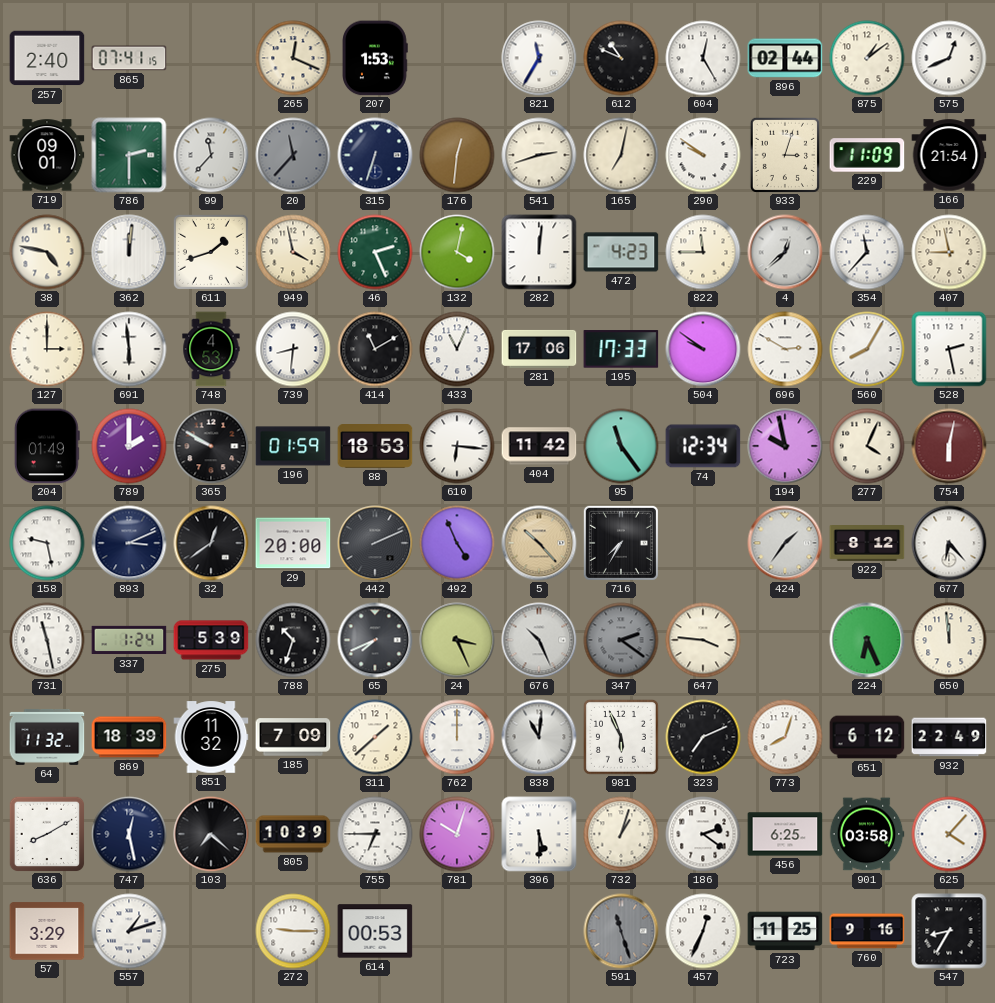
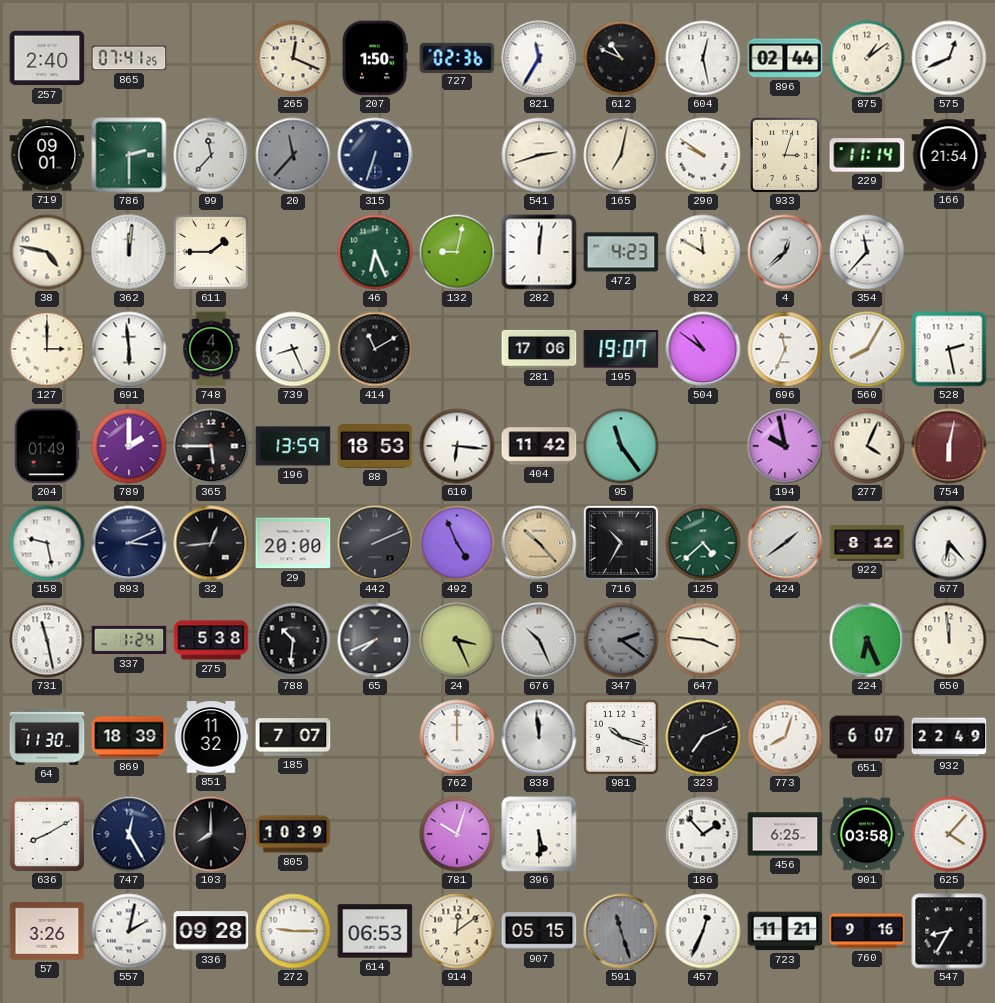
865: 07:41:15 -> 07:41:25
207: 1:53 -> 1:50
727: none -> 02:36
604: 12:25 -> 12:28
176: 12:31 -> none
229: 11:09 -> 11:14
611: 1:42 -> 1:45
949: 3:58 -> none
46: 2:26 -> 6:26
132: 4:02 -> 9:02
822: 11:45 -> 11:50
407: 8:58 -> none
739: 8:31 -> 8:26
433: 11:04 -> none
195: 17:33 -> 19:07
504: 9:51 -> 10:51
696: 2:50 -> 11:34
365: 9:50 -> 5:45
196: 01:59 -> 13:59
74: 12:34 -> none
32: 12:39 -> 12:44
716: 7:35 -> 10:35
125: none -> 4:38
424: 1:36 -> 1:39
275: 5:39 -> 5:38
788: 10:33 -> 10:31
64: 11:32 -> 11:30
185: 7:09 -> 7:07
311: 1:38 -> none
838: 11:01 -> 11:59
981: 5:56 -> 10:18
651: 6:12 -> 6:07
747: 12:28 -> 12:25
103: 7:22 -> 8:00
755: 6:45 -> none
732: 1:03 -> none
186: 2:21 -> 1:53
57: 3:29 -> 3:26
557: 1:12 -> 2:02
336: none -> 09:28
614: 00:53 -> 06:53
914: none -> 12:09
907: none -> 05:15
723: 11:25 -> 11:21
